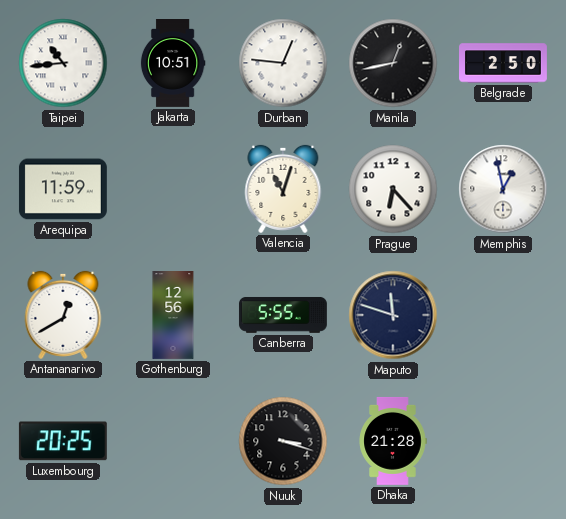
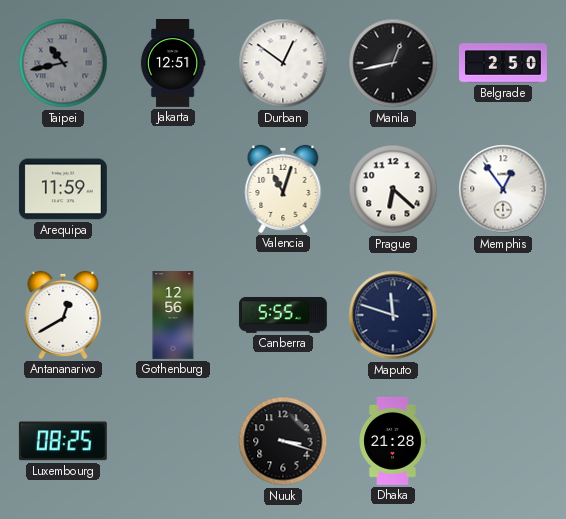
Taipei: 10:44 -> 10:43
Taipei dial: white -> grey
Jakarta: 10:51 -> 12:51
Durban: 12:46 -> 12:51
Prague: 6:23 -> 6:22
Memphis: 12:58 -> 12:54
Luxembourg: 20:25 -> 08:25
